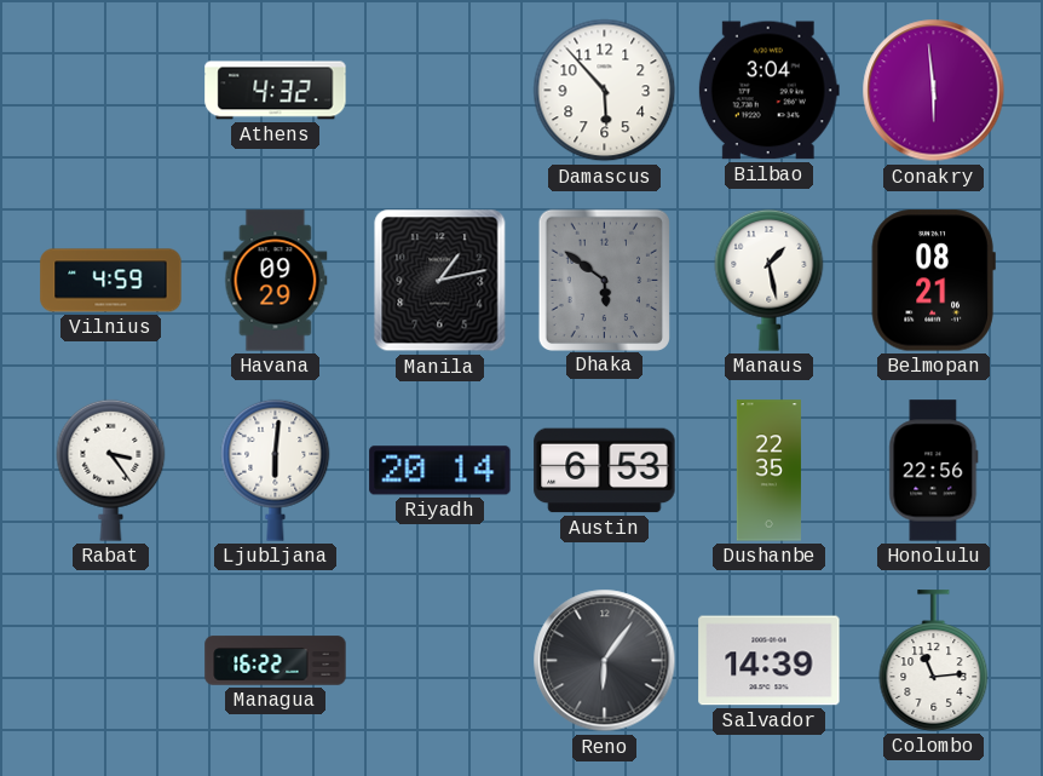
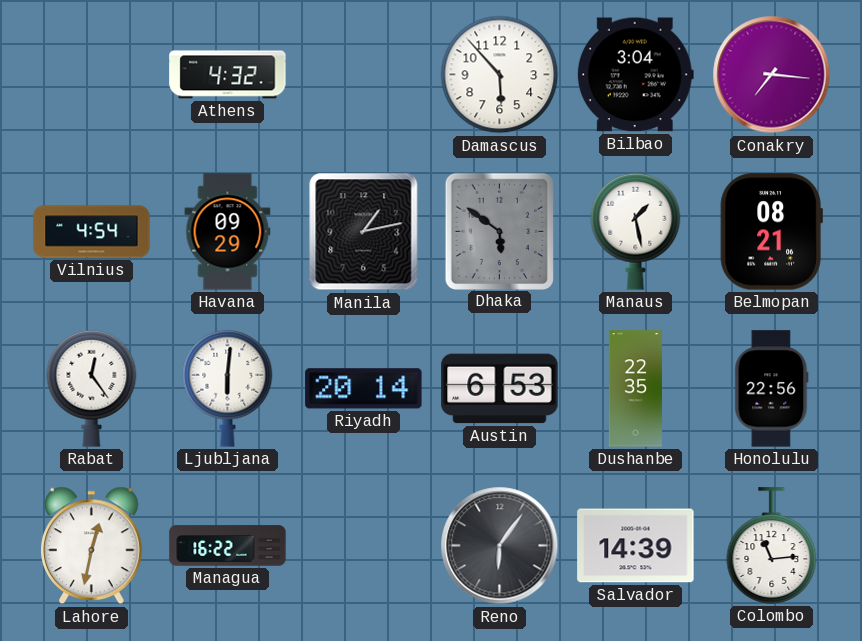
Conakry: 5:59 -> 7:16
Vilnius: 4:59 -> 4:54
Rabat: 3:24 -> 12:24
Lahore: none -> 12:32
